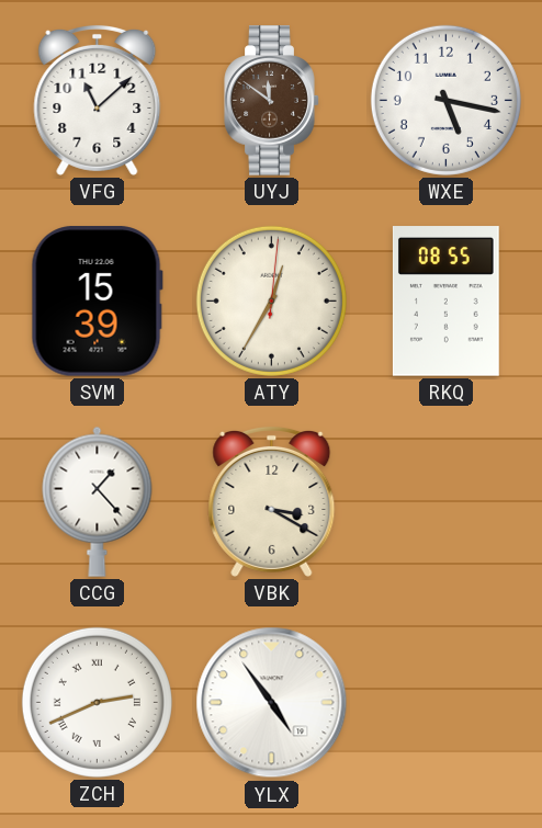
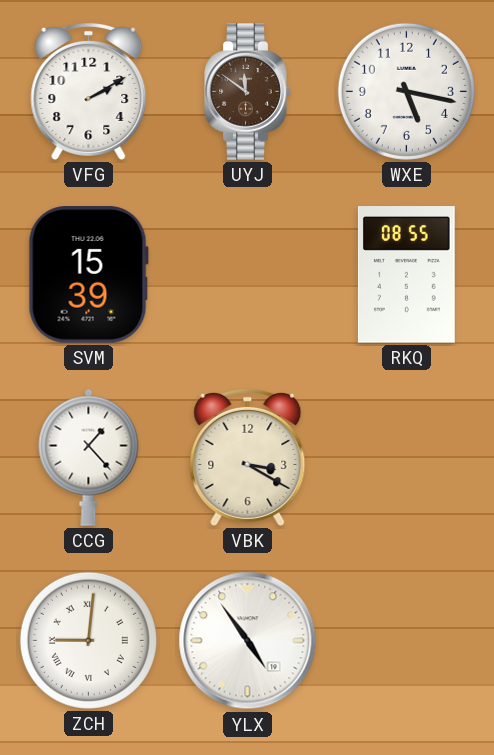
VFG: 11:08 -> 2:10
ATY: 12:35 -> none
ZCH: 2:41 -> 9:01
